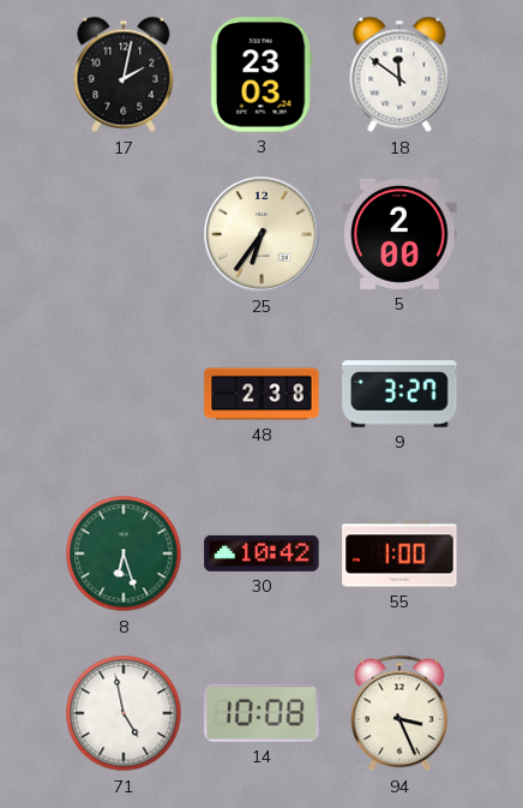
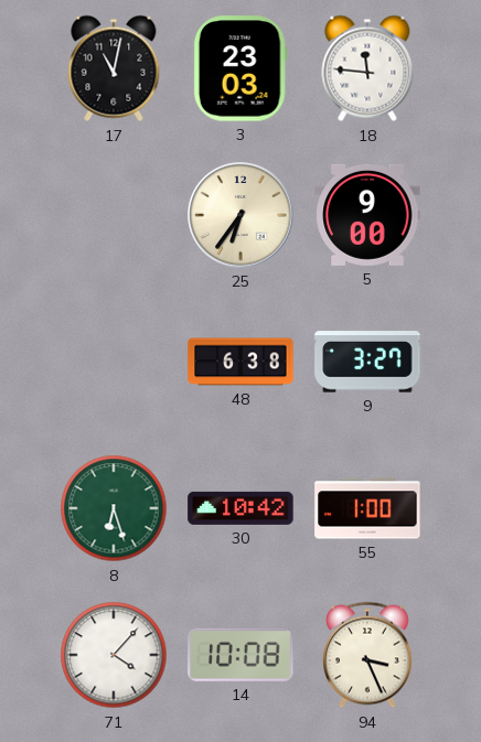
17: 2:02 -> 11:02
18: 11:51 -> 11:46
5: 2:00 -> 9:00
48: 2:38 -> 6:38
71: 4:58 -> 4:07
